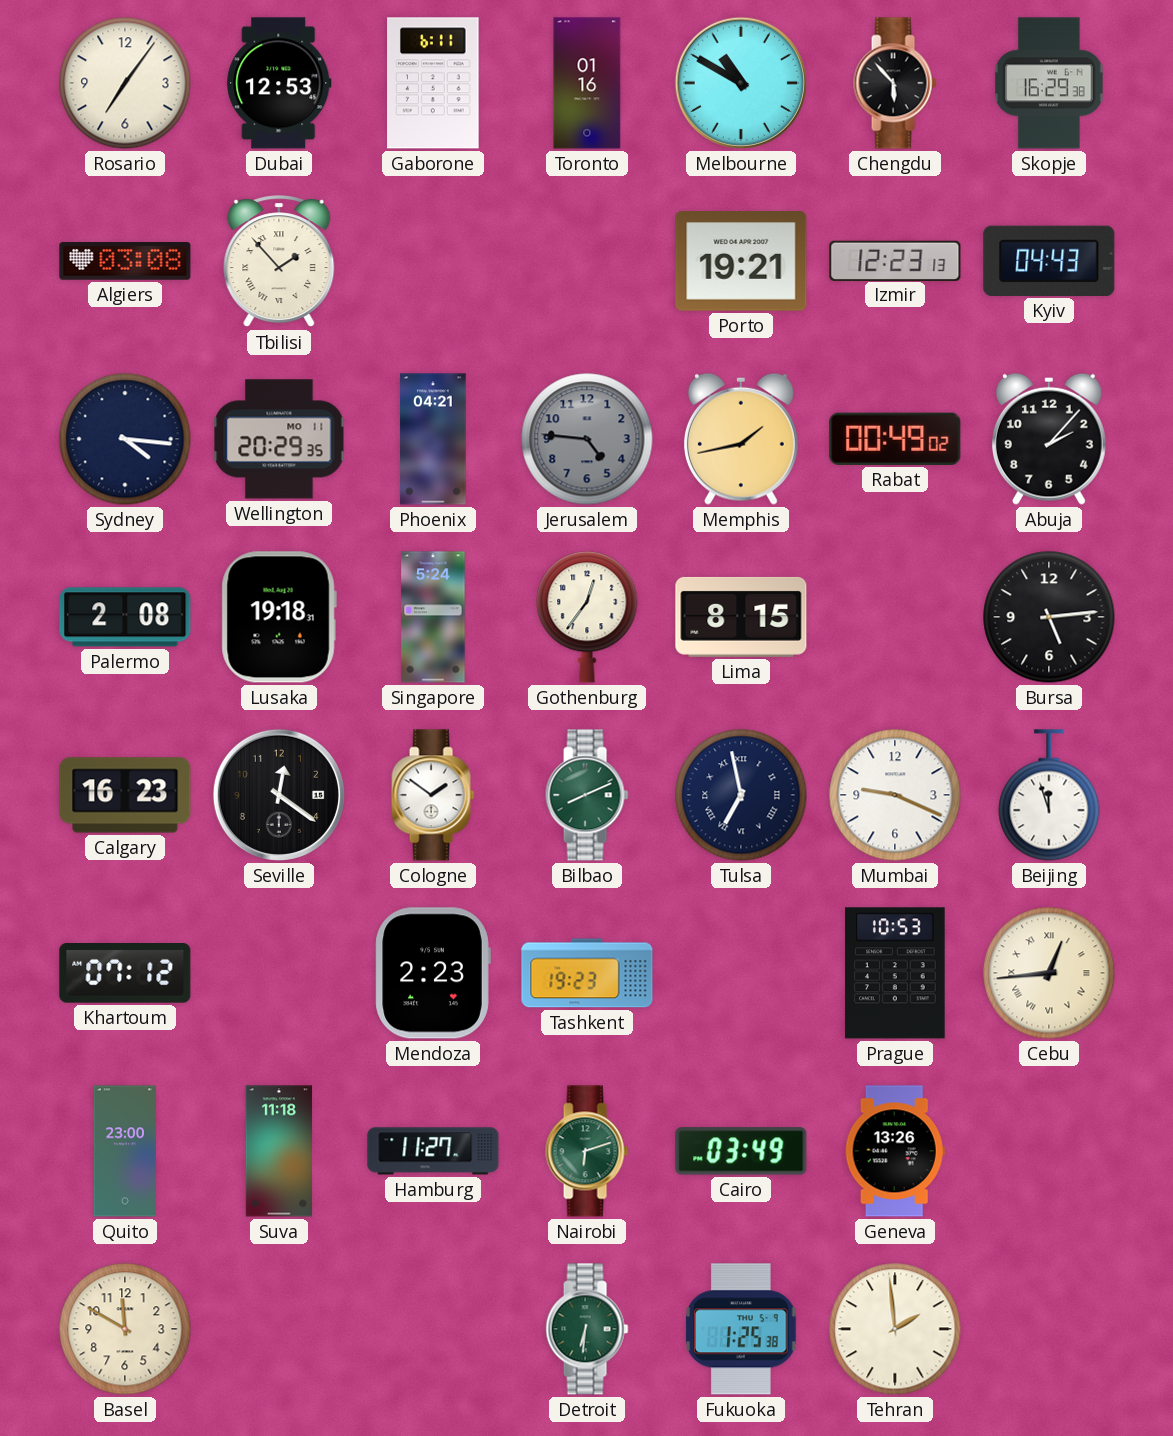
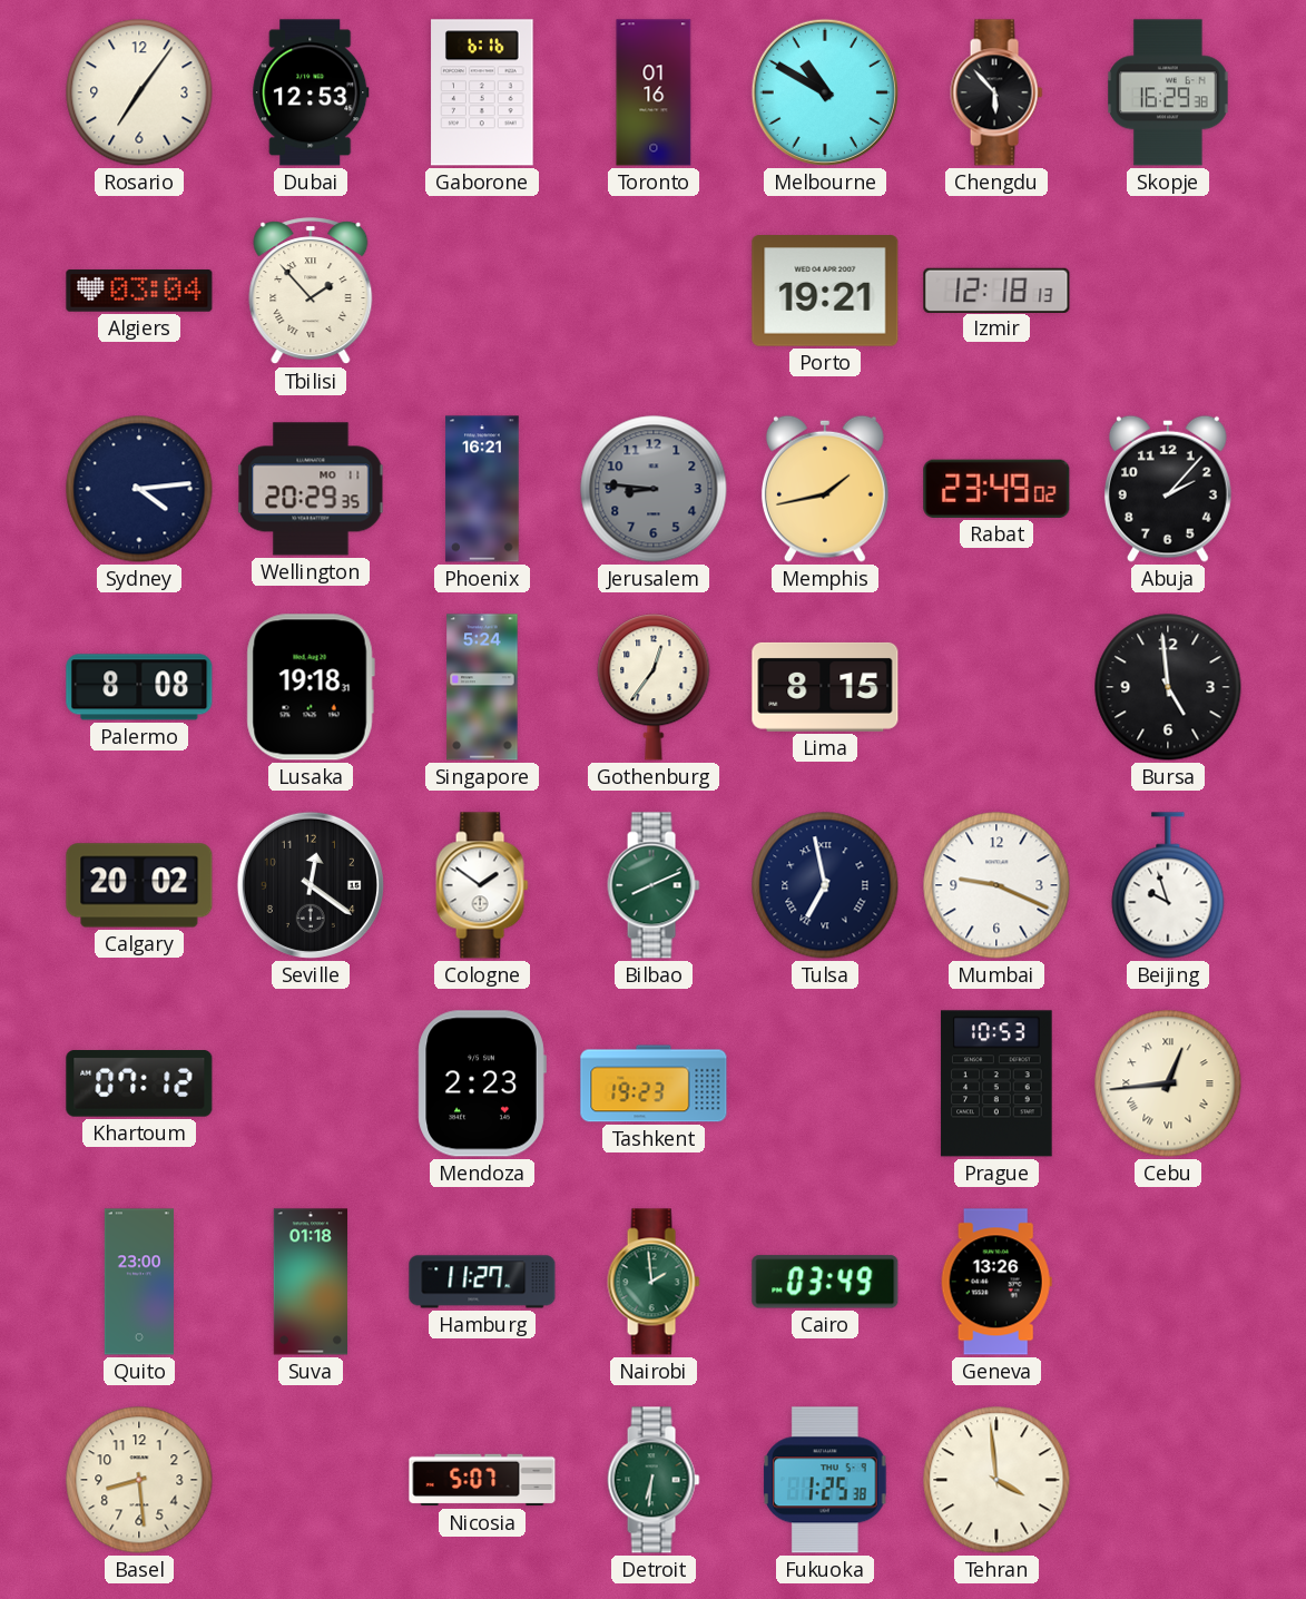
Gaborone: 6:11 -> 6:16
Algiers: 03:08 -> 03:04
Izmir: 12:23 -> 12:18
Kyiv: 04:43 -> none
Sydney: 4:16 -> 4:14
Phoenix: 04:21 -> 16:21
Jerusalem: 4:46 -> 8:46
Rabat: 00:49 -> 23:49
Palermo: 2:08 -> 8:08
Bursa: 5:14 -> 4:59
Calgary: 16:23 -> 20:02
Beijing: 11:57 -> 9:57
Suva: 11:18 -> 01:18
Nairobi: 6:12 -> 1:59
Basel: 11:50 -> 8:29
Nicosia: none -> 5:07
Tehran: 1:59 -> 3:59
